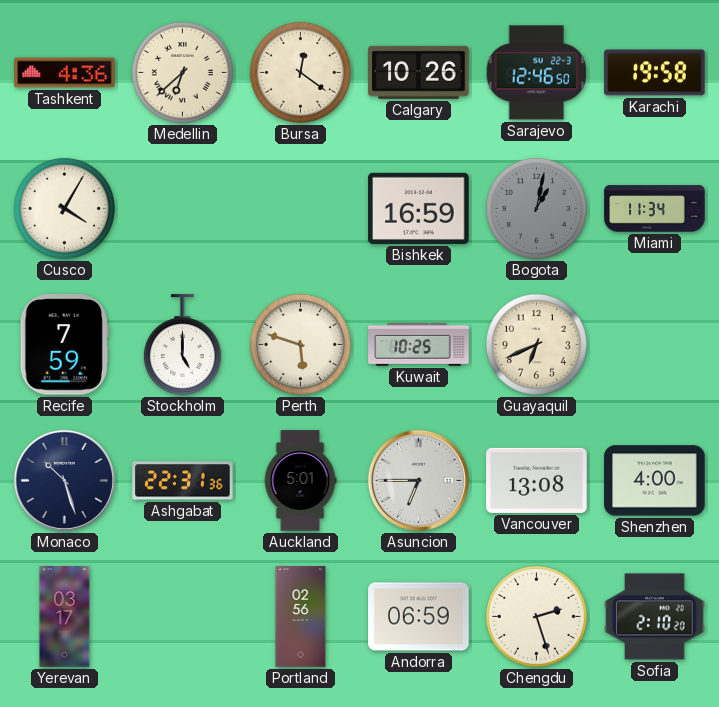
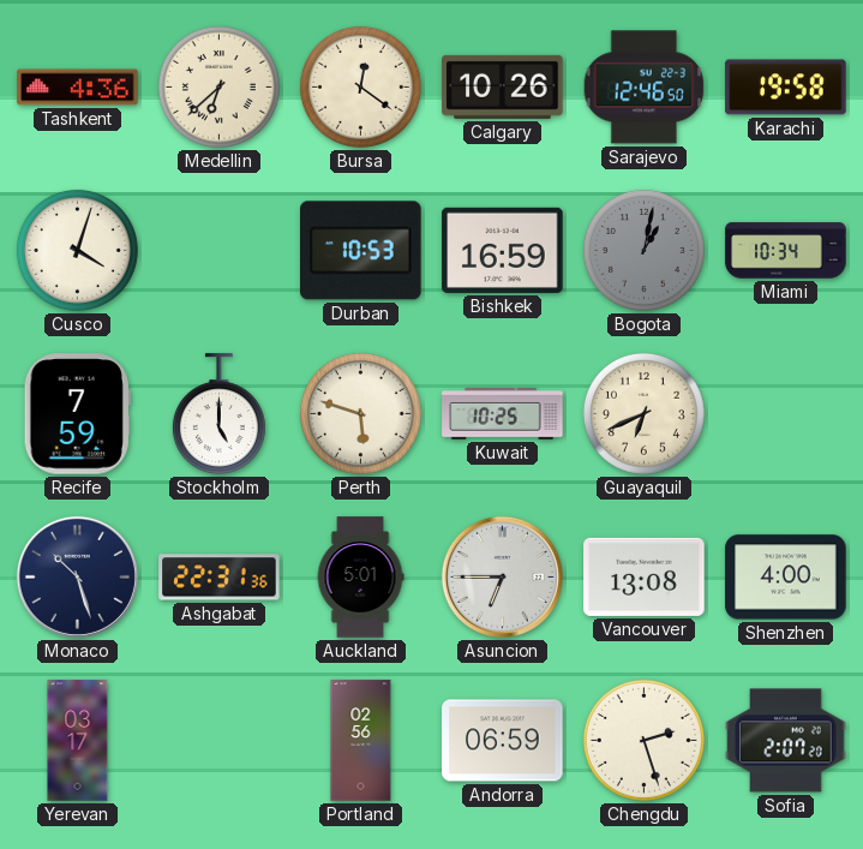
Cusco: 4:05 -> 4:03
Durban: none -> 10:53
Miami: 11:34 -> 10:34
Sofia: 2:10 -> 2:07
